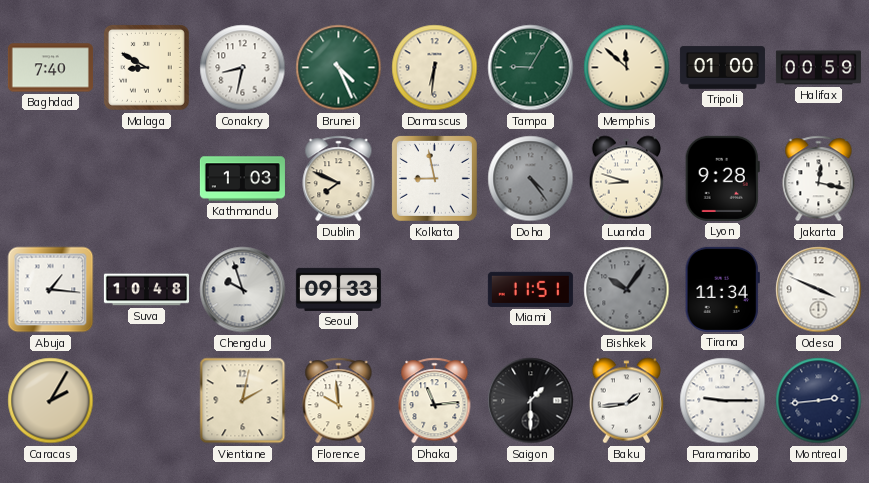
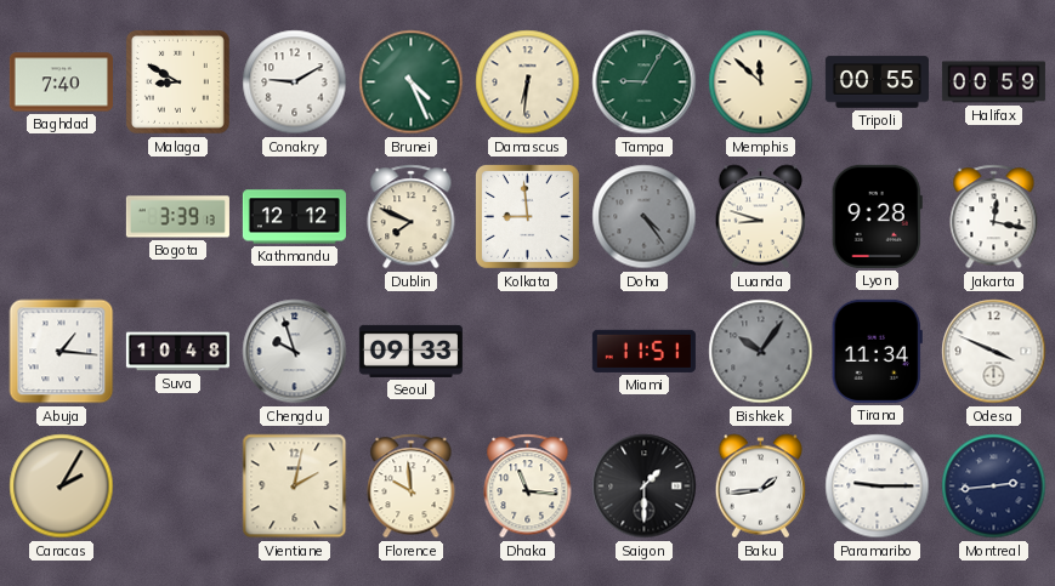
Conakry: 8:32 -> 9:10
Tripoli: 01:00 -> 00:55
Bogota: none -> 3:39
Kathmandu: 1:03 -> 12:12
Kolkata: 8:58 -> 8:59
Dhaka: 11:14 -> 11:16
